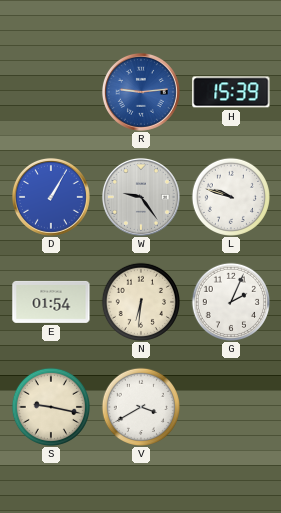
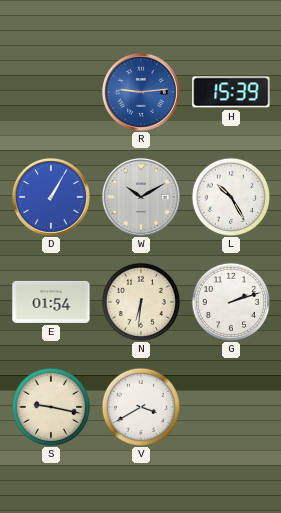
W: 9:24 -> 10:10
L: 9:48 -> 10:25
G: 2:04 -> 2:12
